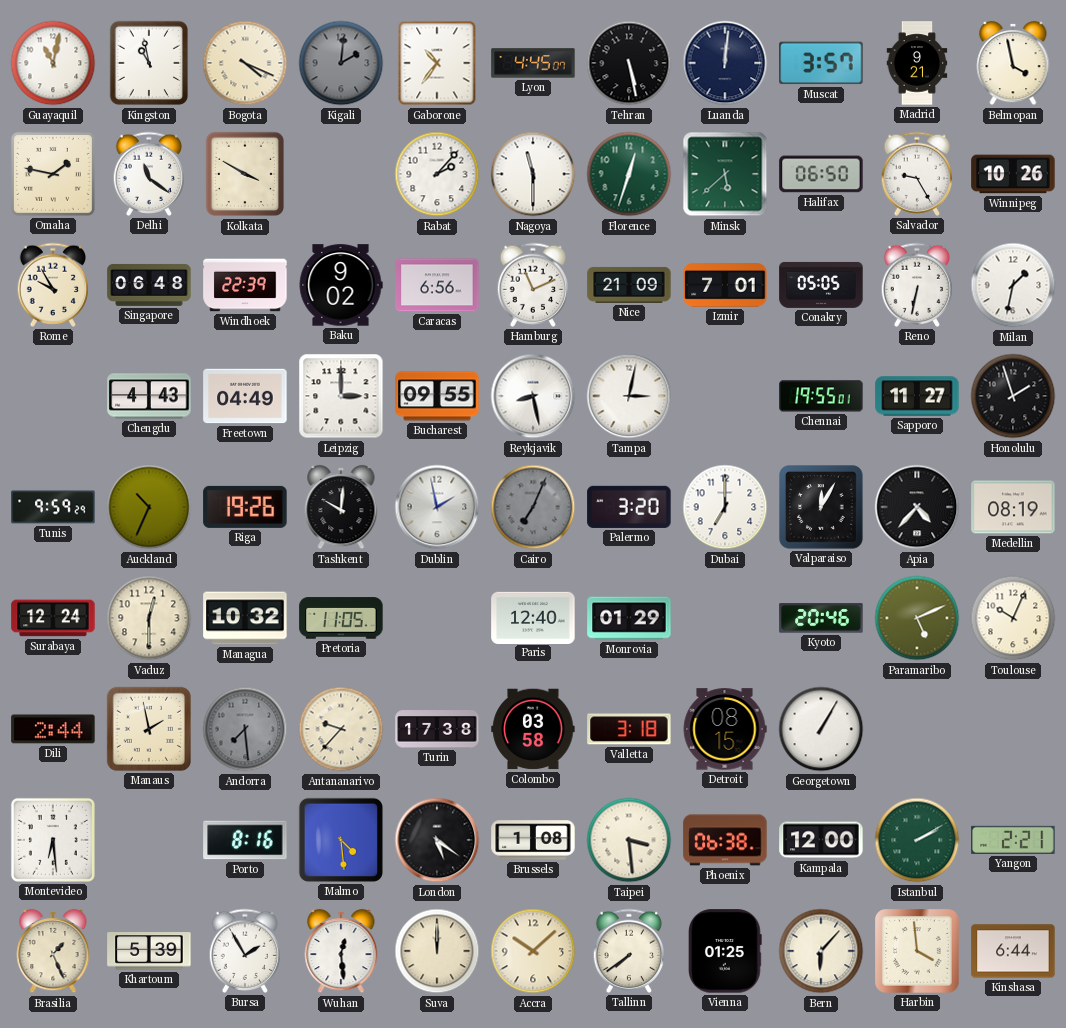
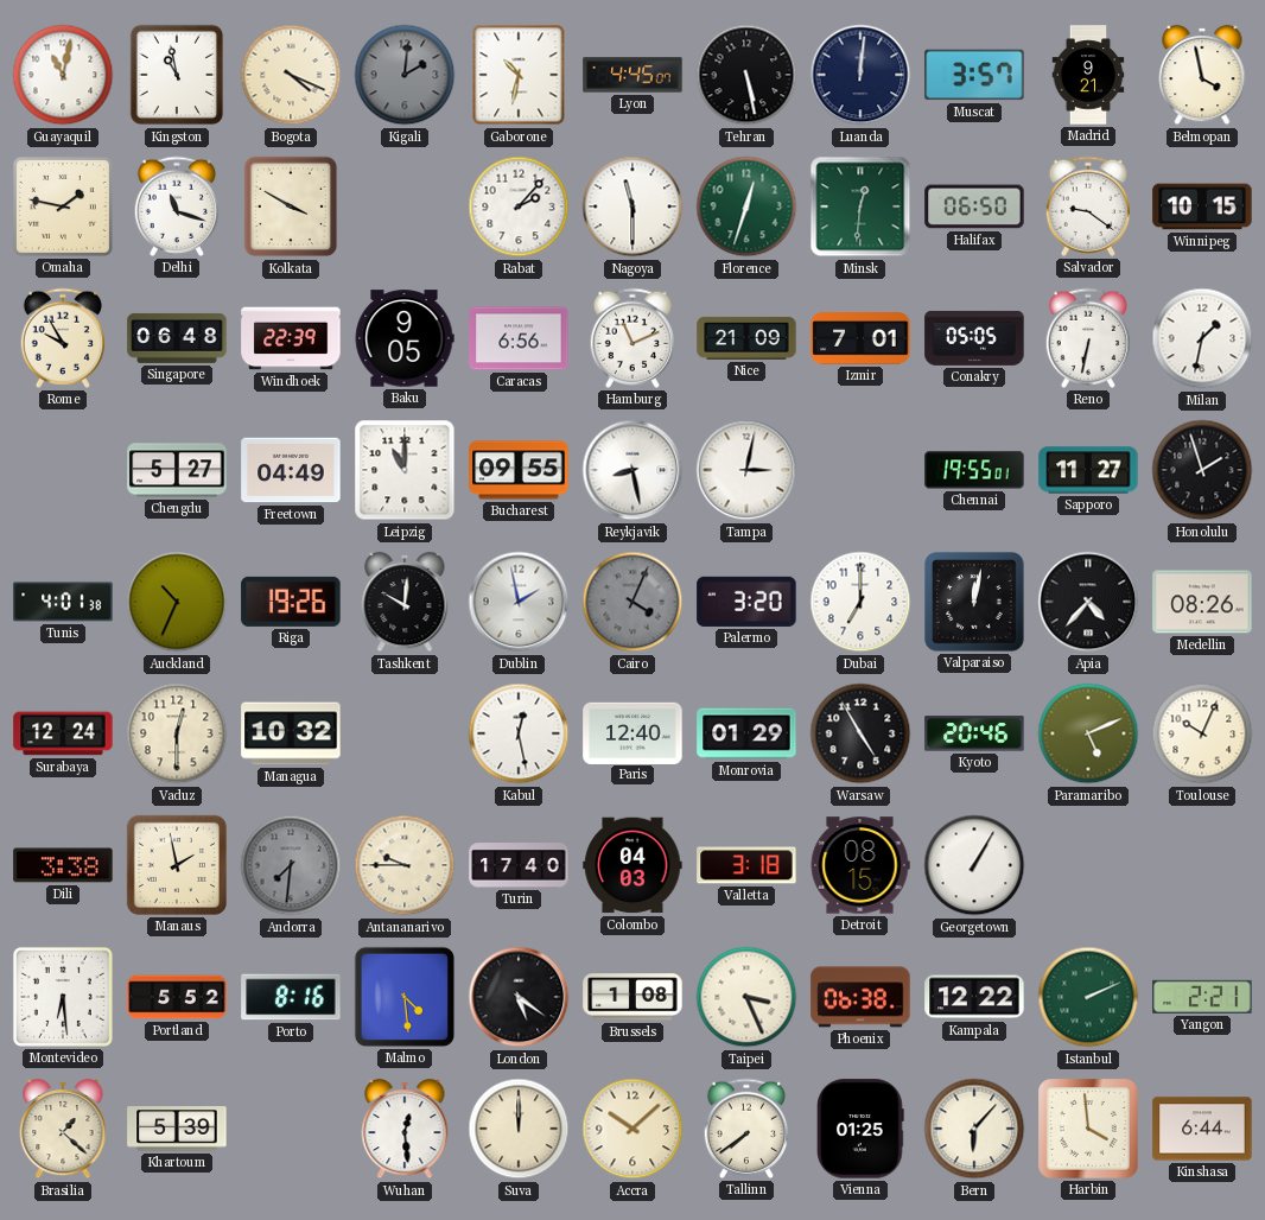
Gaborone: 10:36 -> 10:32
Delhi: 11:21 -> 11:18
Minsk: 5:38 -> 12:31
Salvador: 9:25 -> 9:21
Winnipeg: 10:26 -> 10:15
Baku: 9:02 -> 9:05
Chengdu: 4:43 -> 5:27
Leipzig: 3:00 -> 11:00
Tunis: 9:59 -> 4:01
Cairo: 7:04 -> 4:04
Valparaiso: 12:05 -> 12:02
Medellin: 08:19 -> 08:26
Pretoria: 11:05 -> none
Kabul: none -> 12:28
Warsaw: none -> 4:55
Dili: 2:44 -> 3:38
Andorra: 7:29 -> 7:31
Antananarivo: 9:37 -> 9:45
Turin: 17:38 -> 17:40
Colombo: 03:58 -> 04:03
Portland: none -> 5:52
Taipei: 3:29 -> 3:26
Kampala: 12:00 -> 12:22
Istanbul: 2:10 -> 2:11
Brasilia: 1:26 -> 1:22
Bursa: 1:55 -> none
